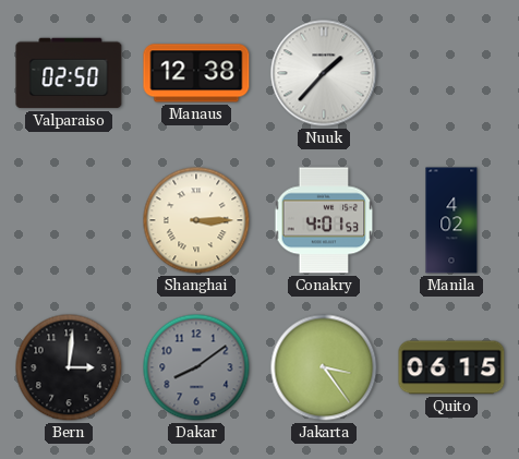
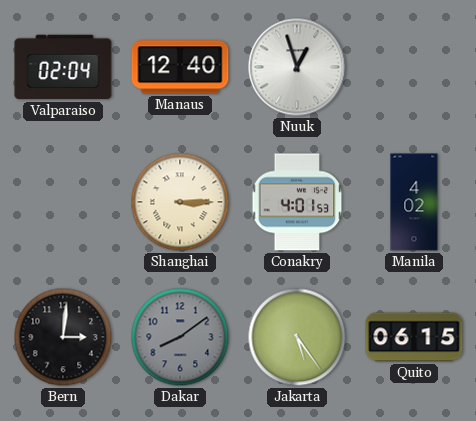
Valparaiso: 02:50 -> 02:04
Manaus: 12:38 -> 12:40
Nuuk: 1:37 -> 12:57
Jakarta: 3:24 -> 5:24
